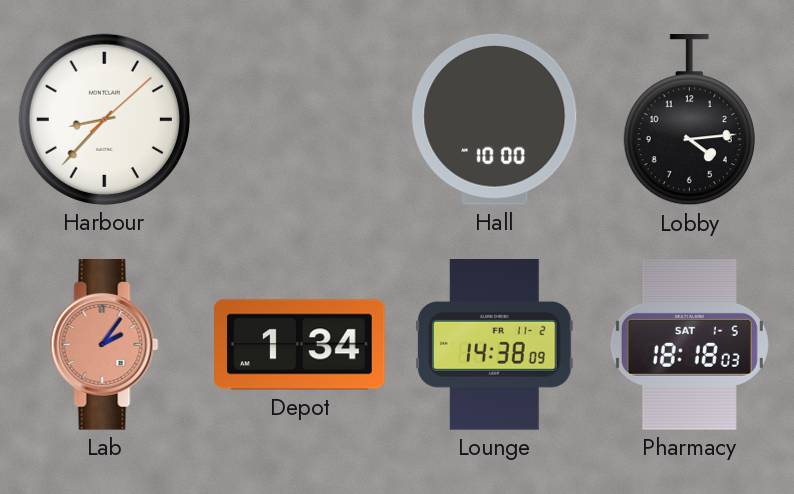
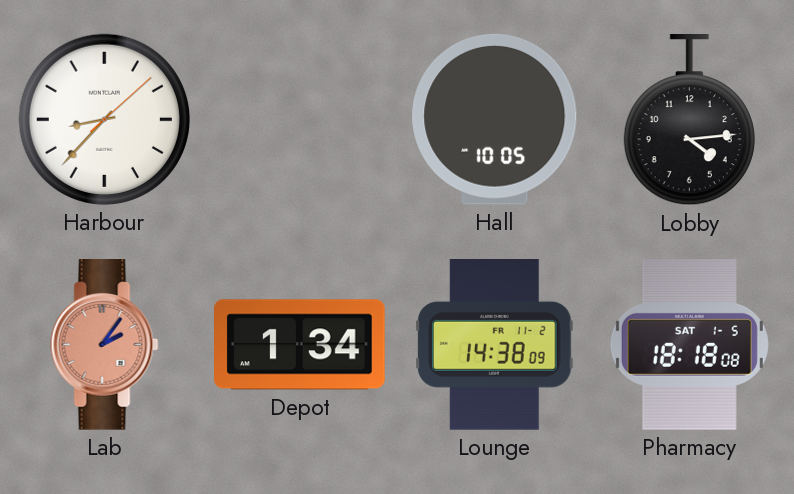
Hall: 10:00 -> 10:05
Pharmacy: 18:18:03 -> 18:18:08
